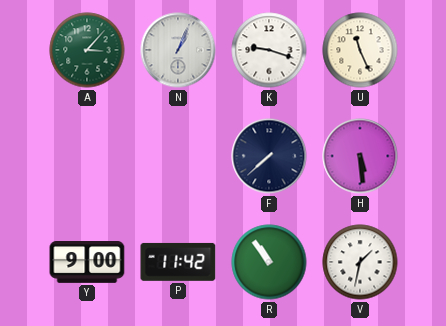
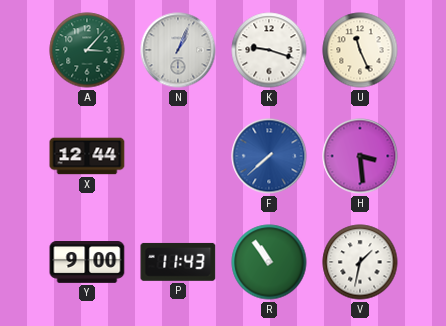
X: none -> 12:44
F dial: navy -> blue
H: 5:29 -> 3:29
P: 11:42 -> 11:43
